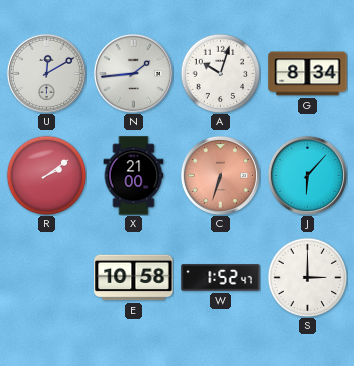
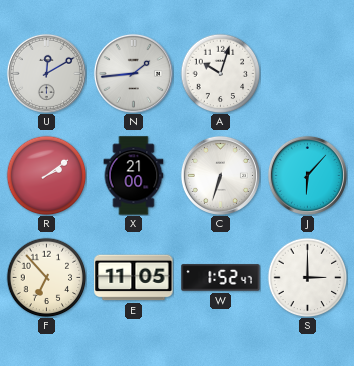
G: 8:34 -> none
C dial: salmon -> white
F: none -> 6:53
E: 10:58 -> 11:05
